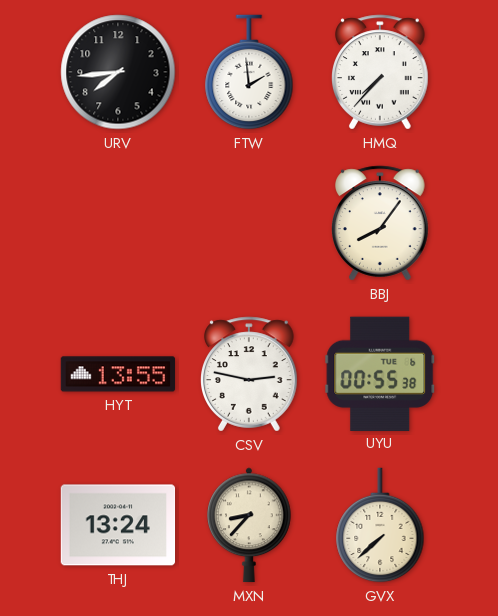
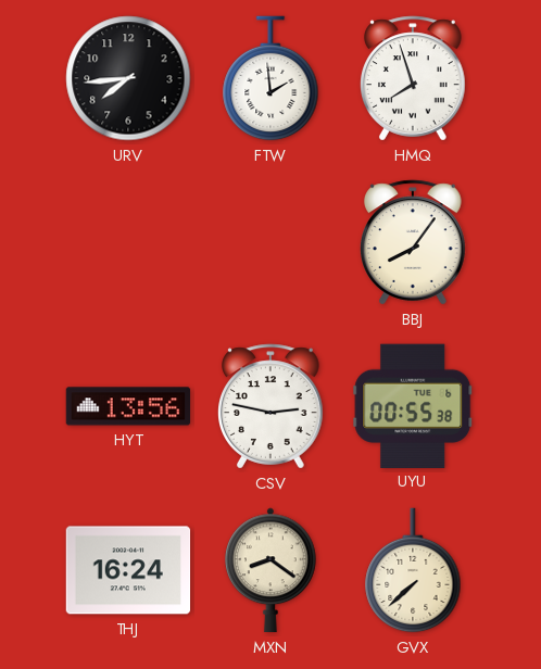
HMQ: 7:37 -> 7:57
HYT: 13:55 -> 13:56
THJ: 13:24 -> 16:24
MXN: 8:37 -> 8:21
